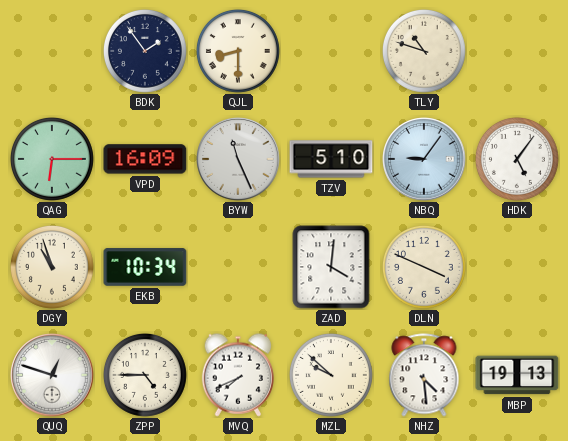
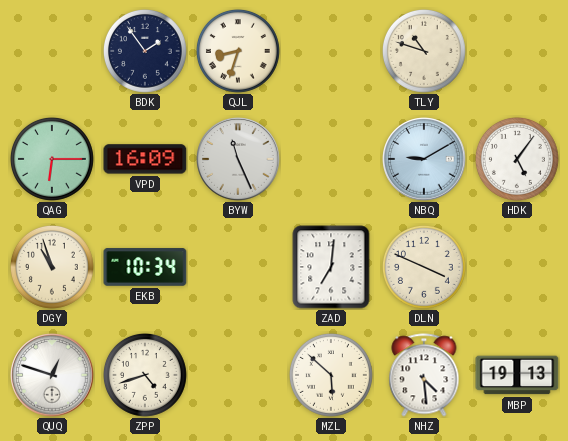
QJL: 8:30 -> 8:33
TZV: 5:10 -> none
NBQ: 9:06 -> 9:10
ZAD: 4:01 -> 7:01
ZPP: 4:45 -> 4:42
MVQ: 7:41 -> none
MZL: 9:52 -> 5:52
